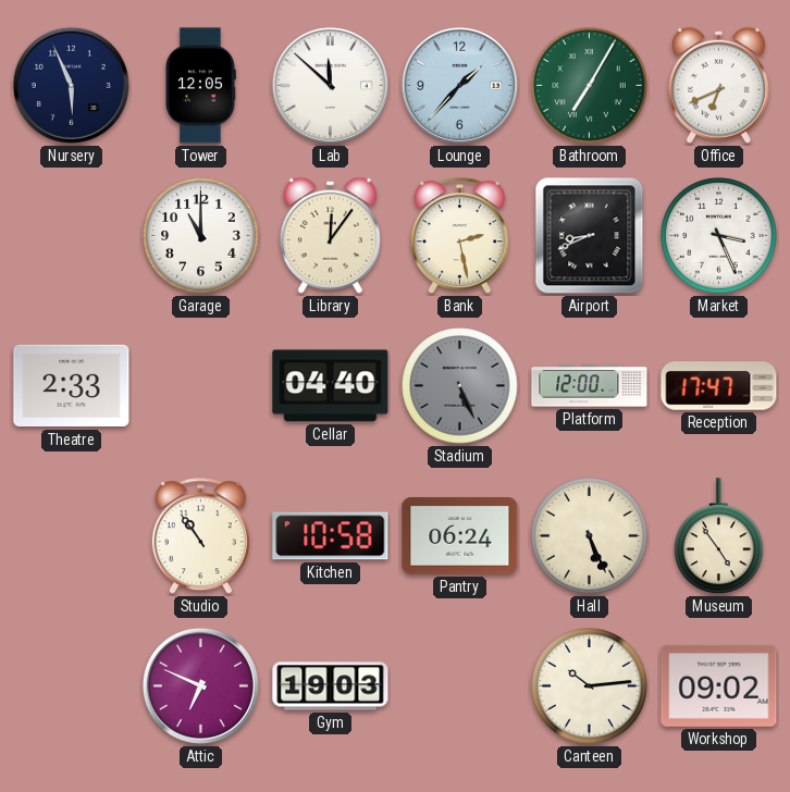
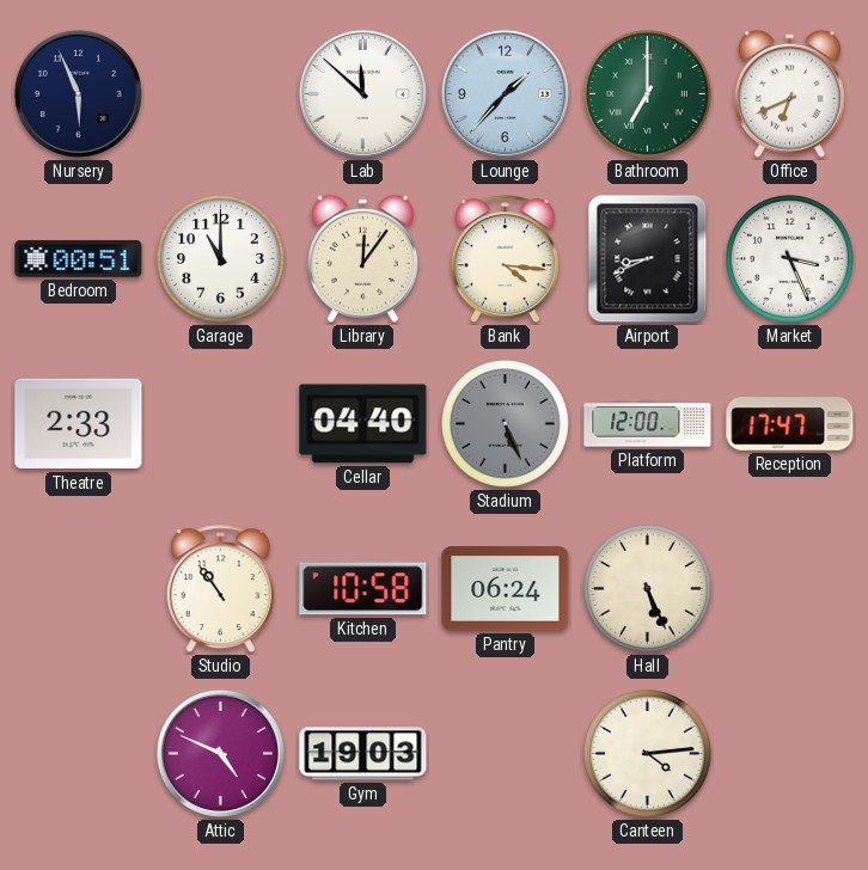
Tower: 12:05 -> none
Bathroom: 7:05 -> 7:00
Bedroom: none -> 00:51
Bank: 2:28 -> 4:16
Museum: 4:54 -> none
Attic: 6:49 -> 4:49
Canteen: 10:14 -> 4:14
Workshop: 09:02 -> none
